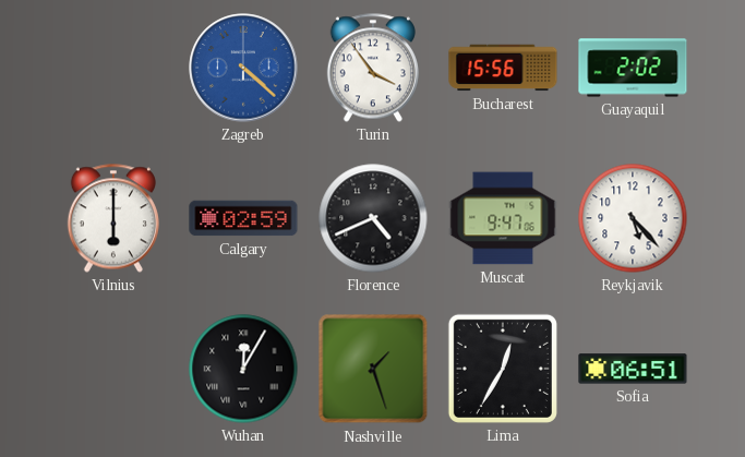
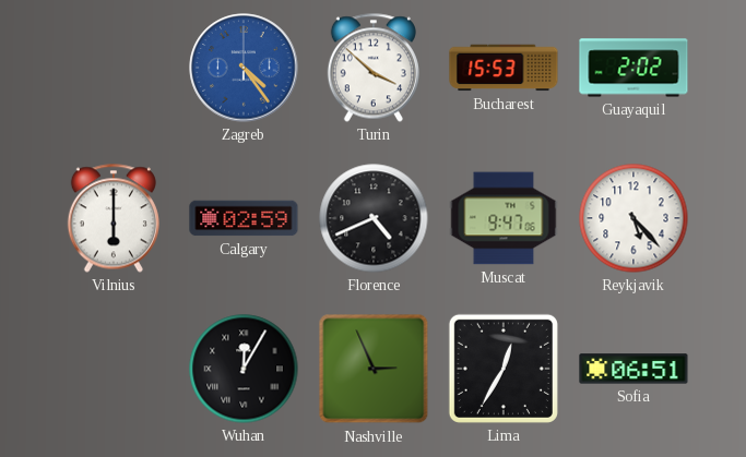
Zagreb: 4:22 -> 4:24
Turin: 3:54 -> 3:52
Bucharest: 15:56 -> 15:53
Nashville: 1:27 -> 2:56
